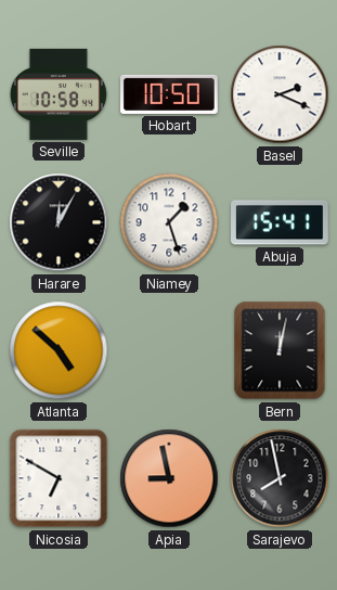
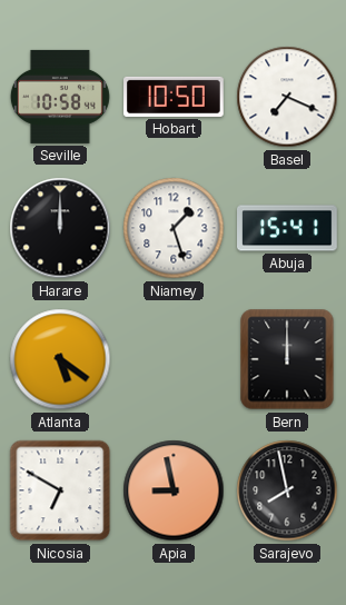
Basel: 2:19 -> 7:19
Harare: 12:05 -> 12:00
Atlanta: 4:52 -> 5:21
Bern: 12:02 -> 12:00
